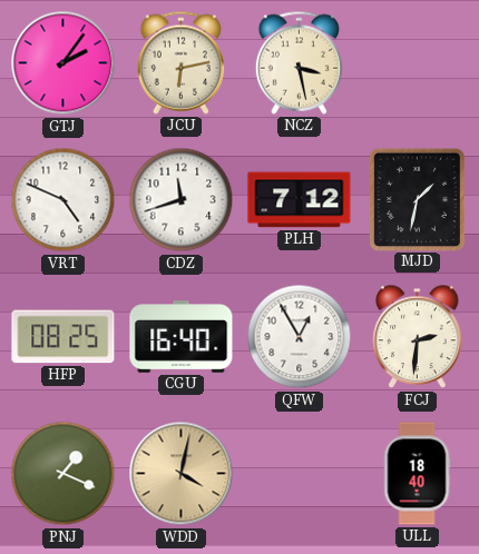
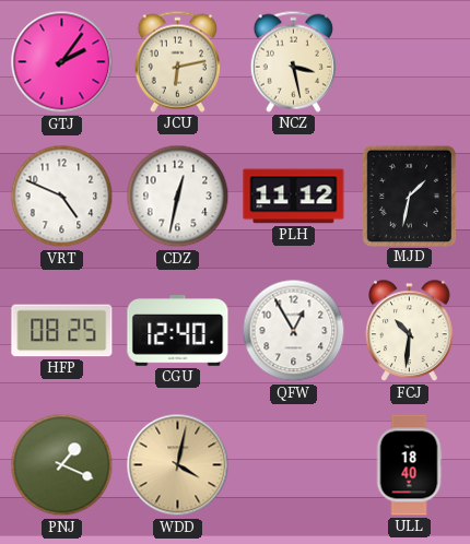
CDZ: 11:42 -> 12:32
PLH: 7:12 -> 11:12
CGU: 16:40 -> 12:40
FCJ: 2:31 -> 10:31
